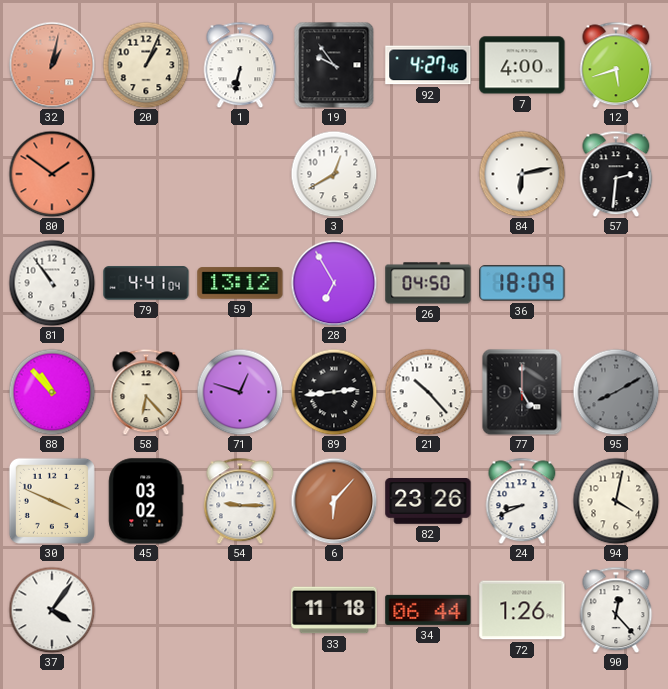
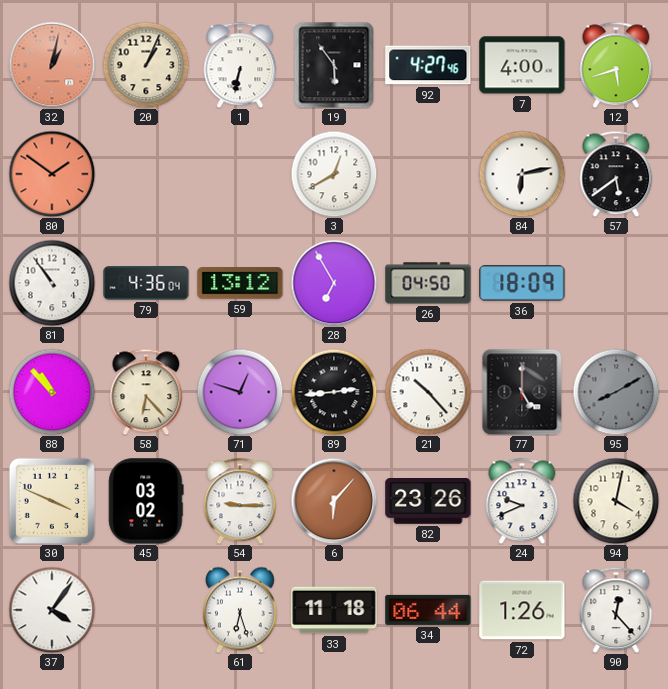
19: 9:54 -> 5:54
57: 2:31 -> 5:39
79: 4:41 -> 4:36
24: 8:41 -> 9:41
61: none -> 6:27
